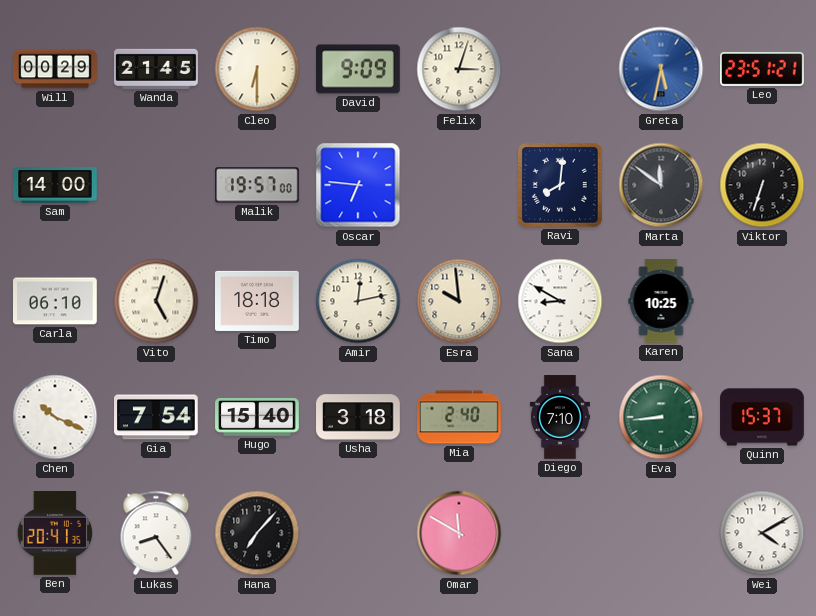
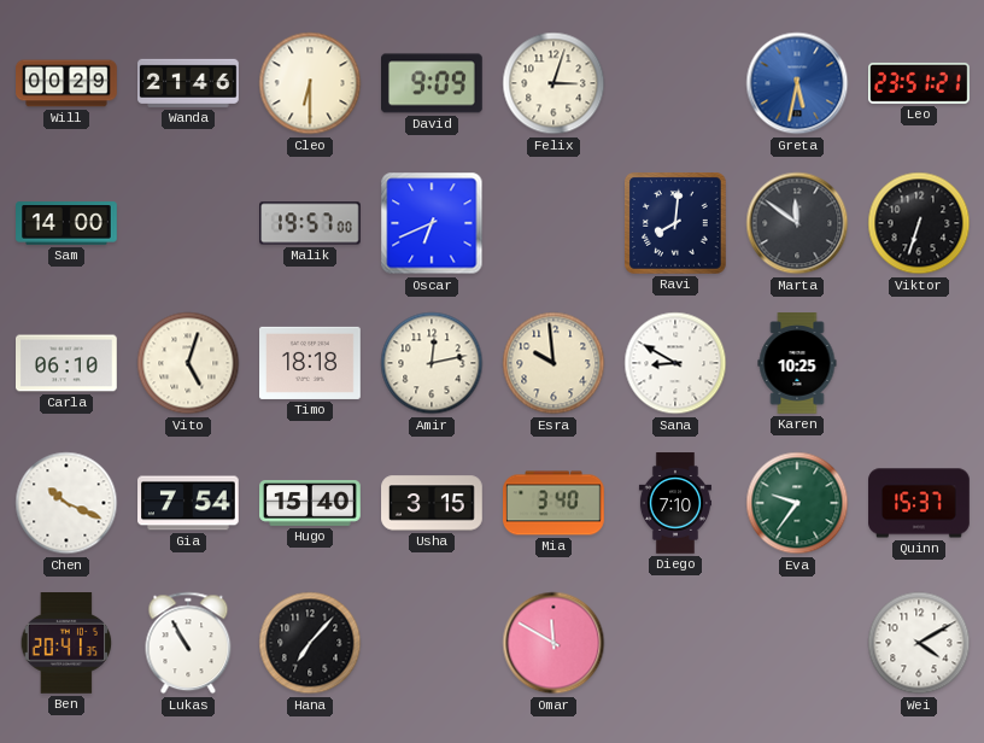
Wanda: 21:45 -> 21:46
Oscar: 6:46 -> 6:41
Usha: 3:18 -> 3:15
Mia: 2:40 -> 3:40
Eva: 8:44 -> 9:36
Lukas: 8:24 -> 10:55
